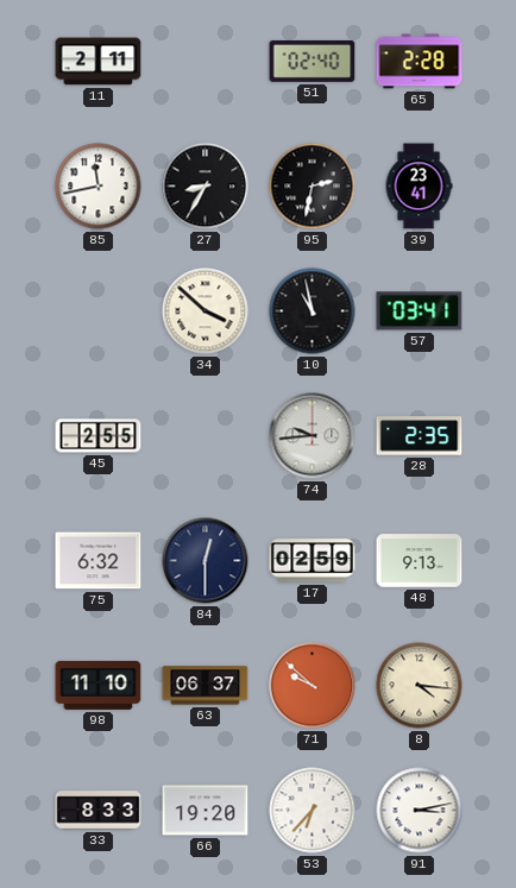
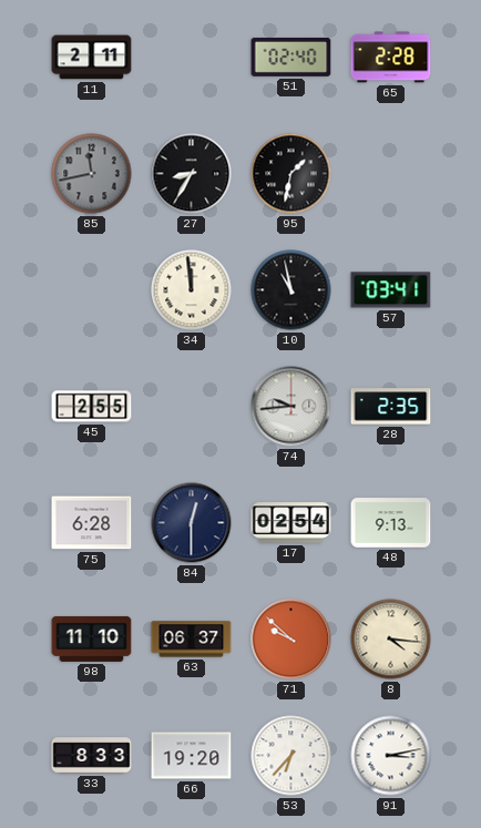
85 dial: white -> grey
95: 2:32 -> 1:32
39: 23:41 -> none
34: 3:52 -> 11:59
75: 6:32 -> 6:28
17: 02:59 -> 02:54
